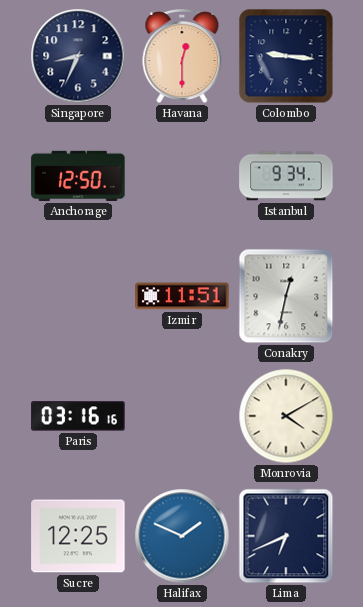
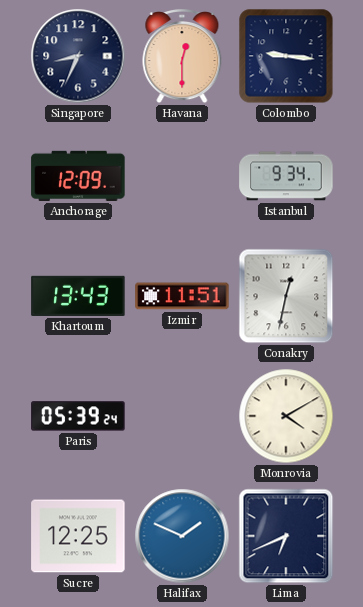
Anchorage: 12:50 -> 12:09
Khartoum: none -> 13:43
Paris: 03:16 -> 05:39
